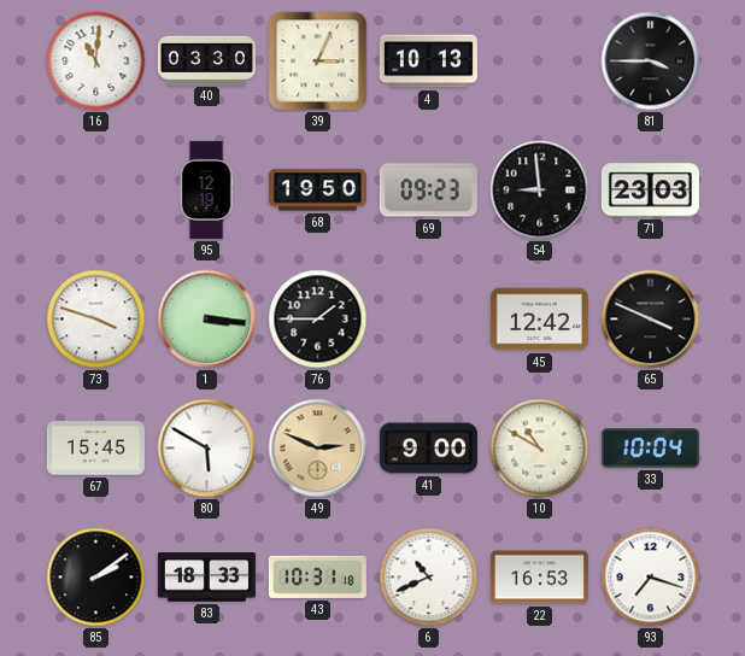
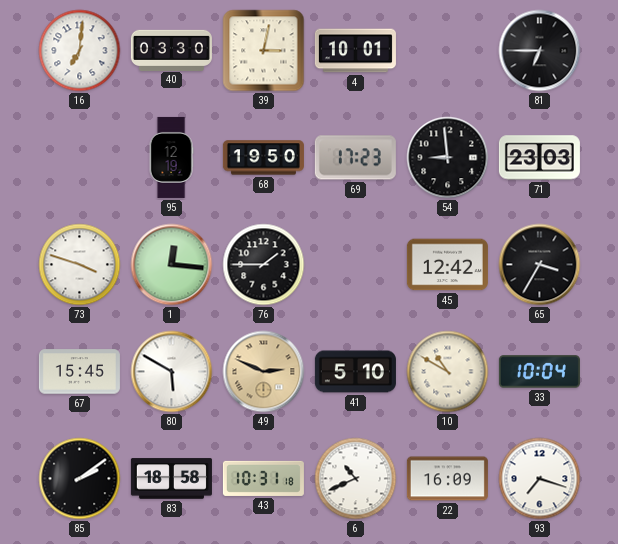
16: 11:01 -> 7:01
39: 3:04 -> 3:02
4: 10:13 -> 10:01
81: 3:45 -> 6:45
69: 09:23 -> 17:23
1: 3:16 -> 12:16
65: 3:49 -> 3:35
41: 9:00 -> 5:10
83: 18:33 -> 18:58
22: 16:53 -> 16:09
